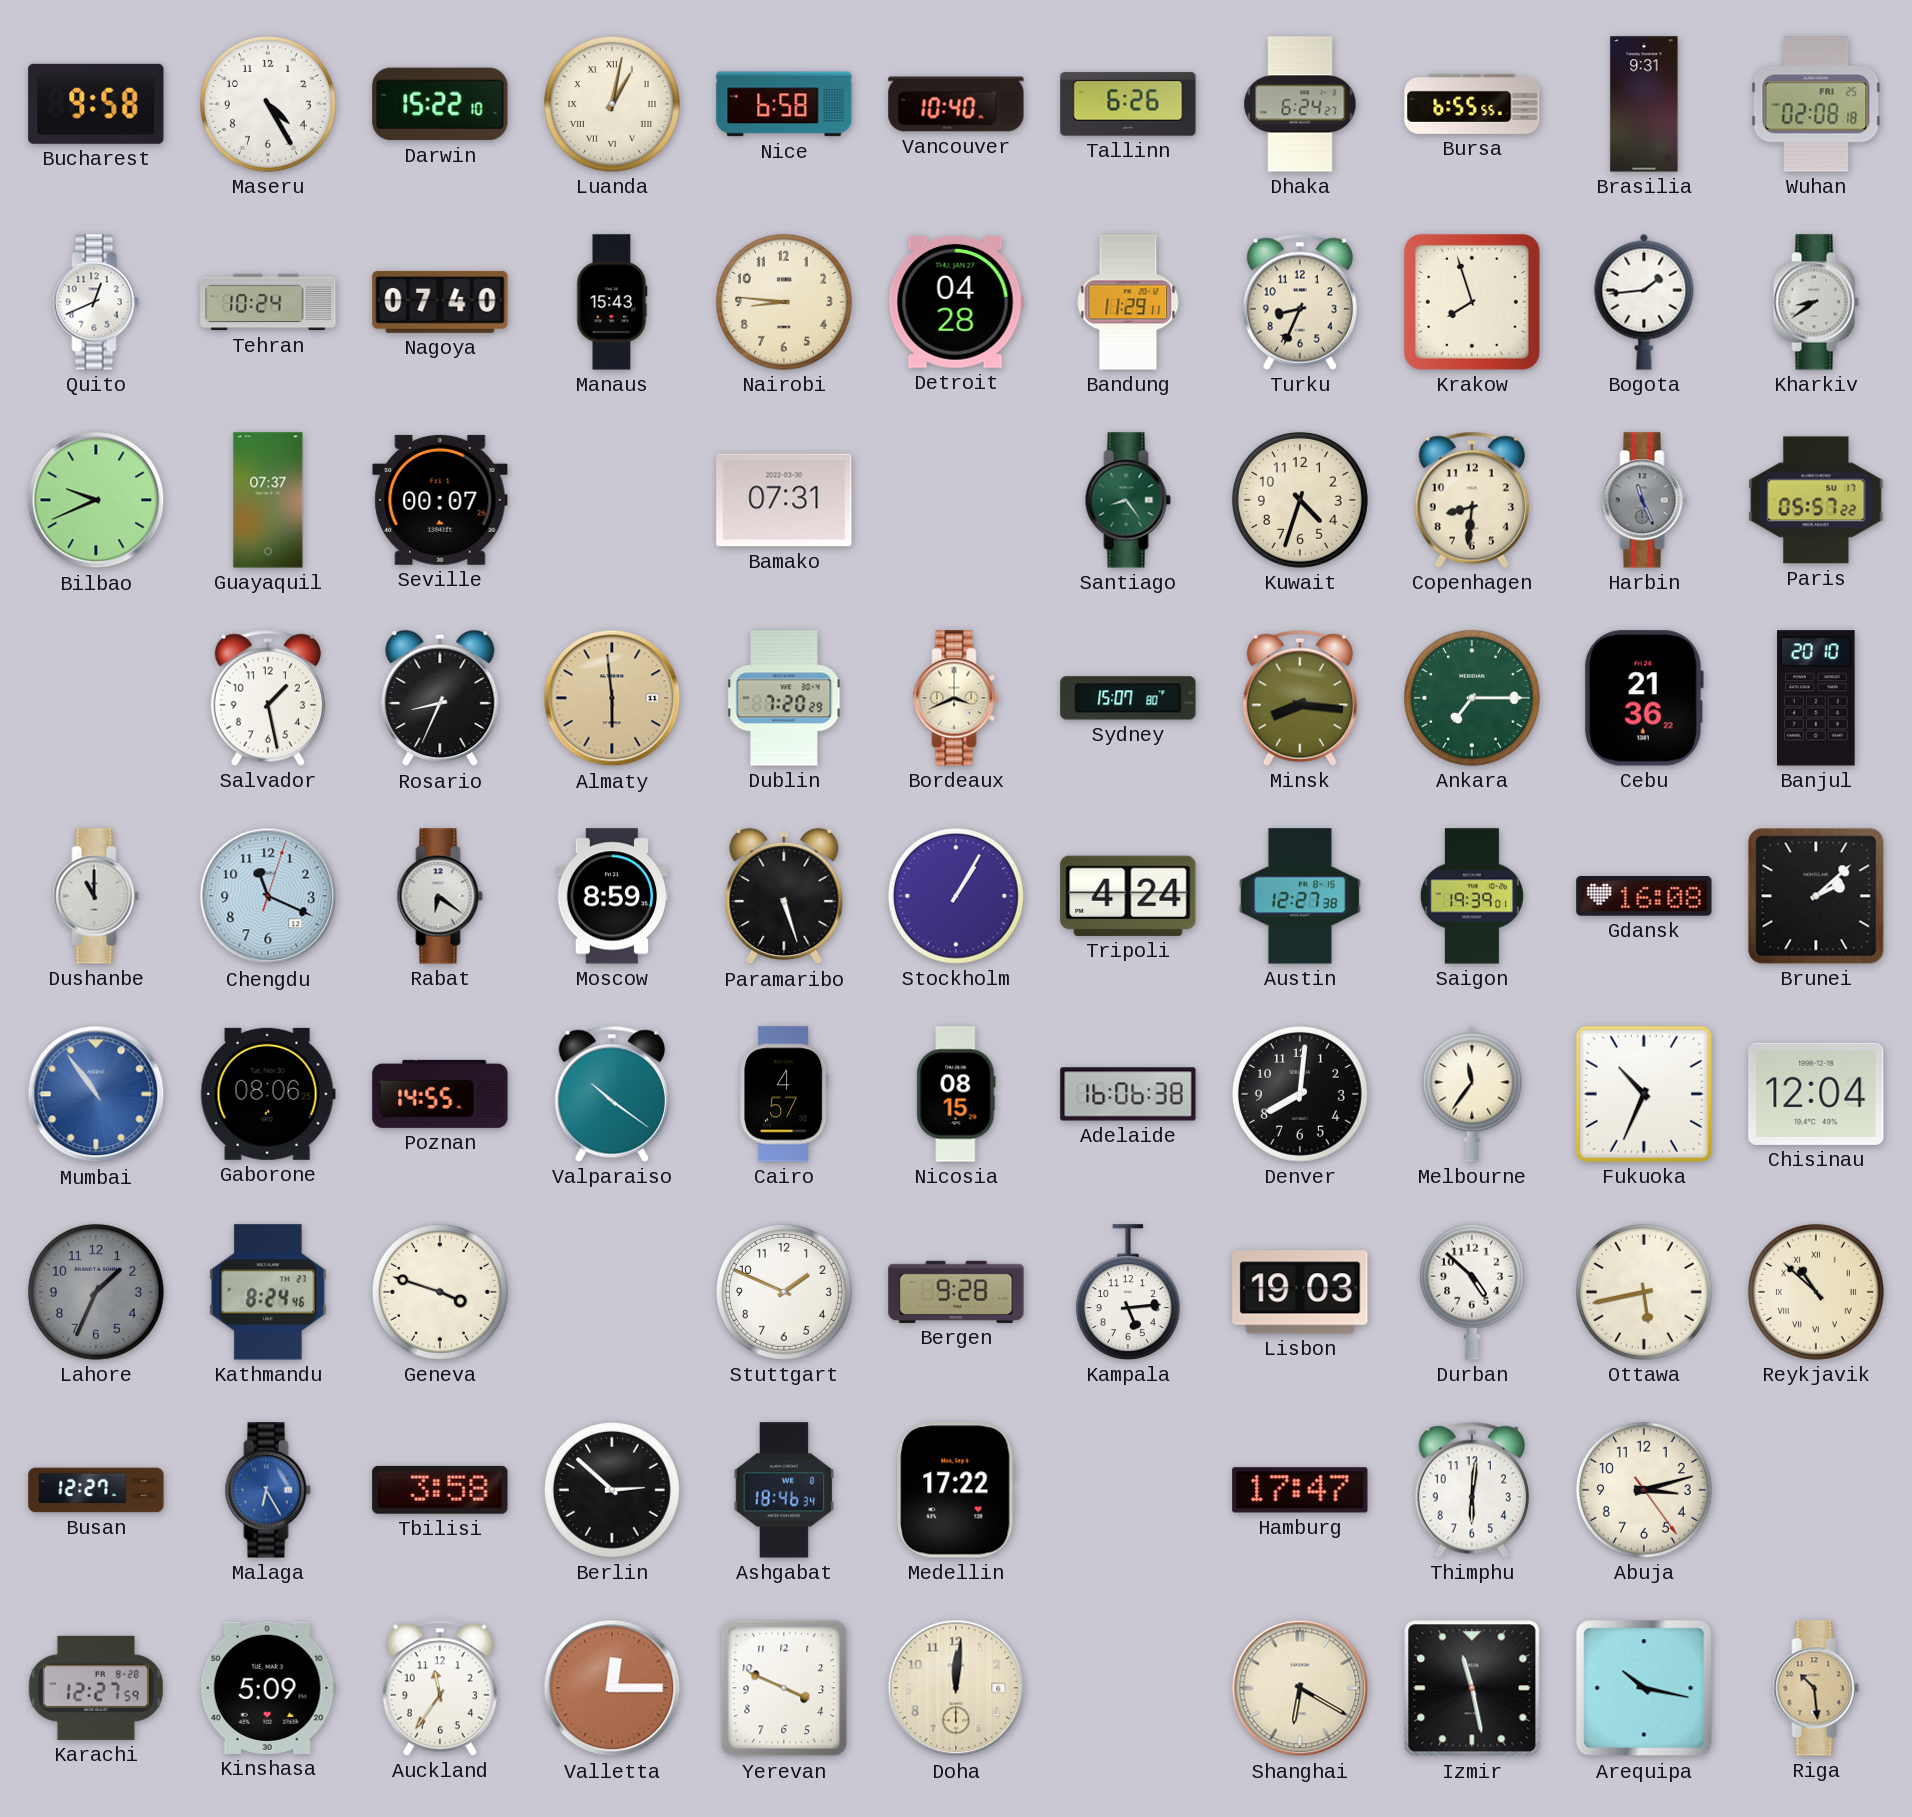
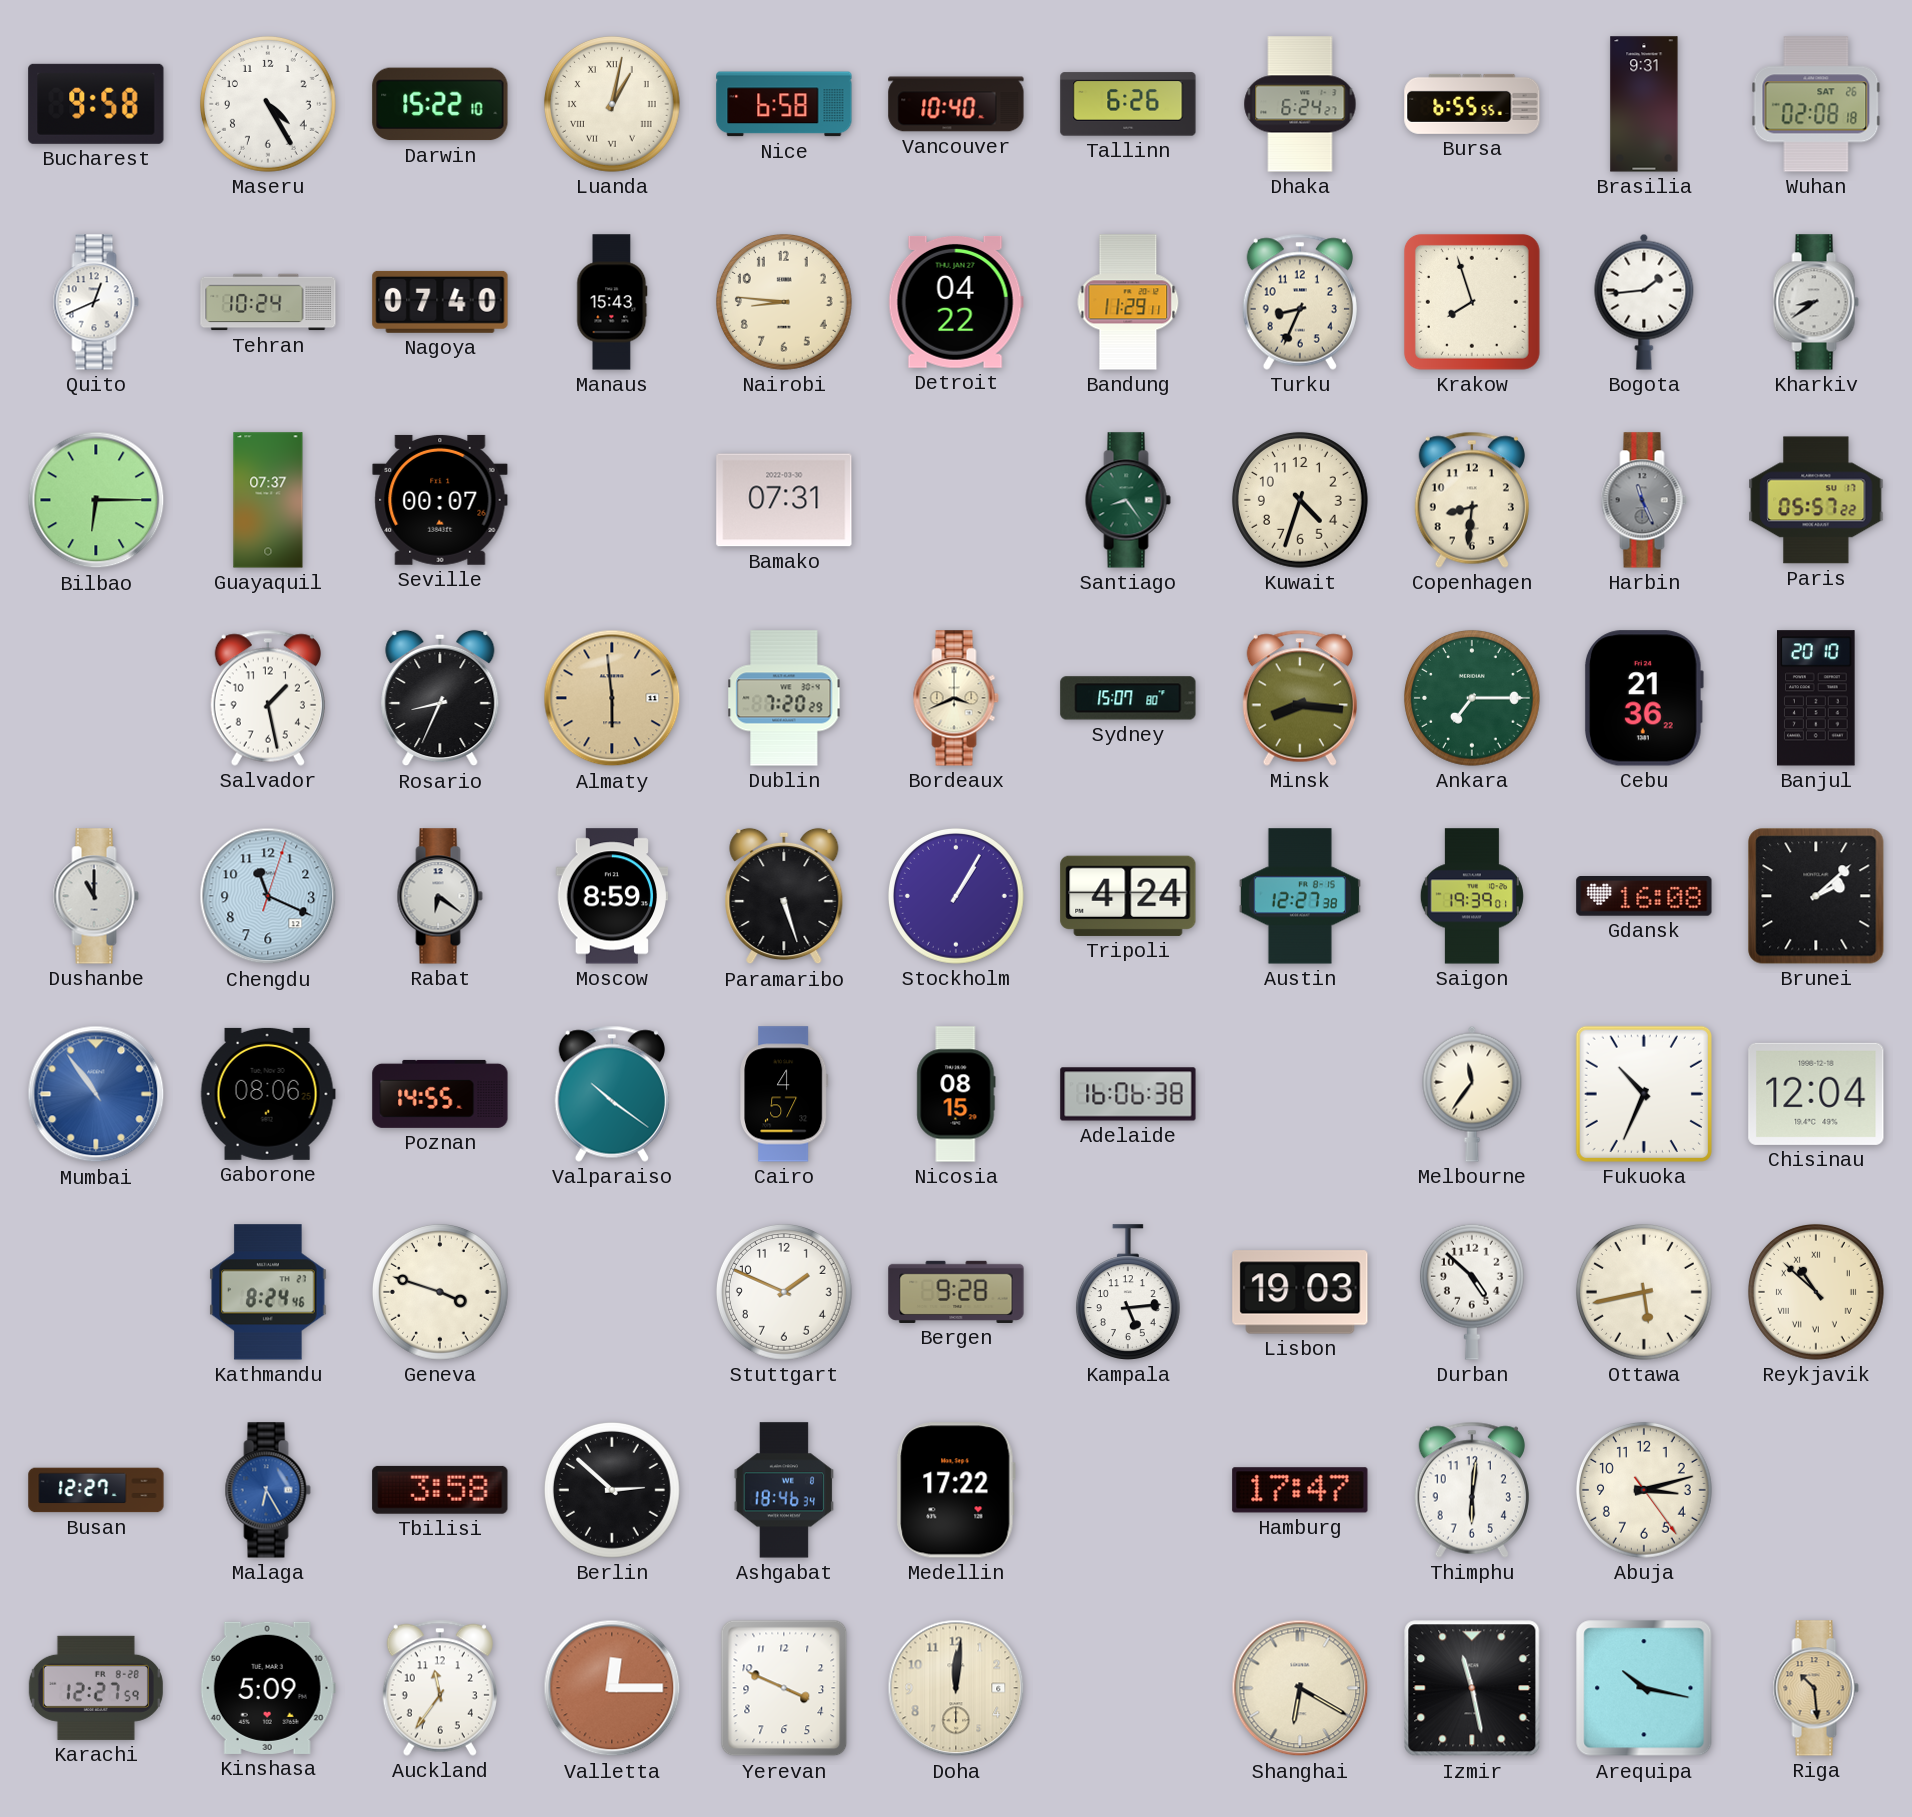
Wuhan date: FRI 25 -> SAT 26
Detroit: 04:28 -> 04:22
Bilbao: 9:41 -> 6:15
Denver: 8:01 -> none
Lahore: 1:34 -> none
